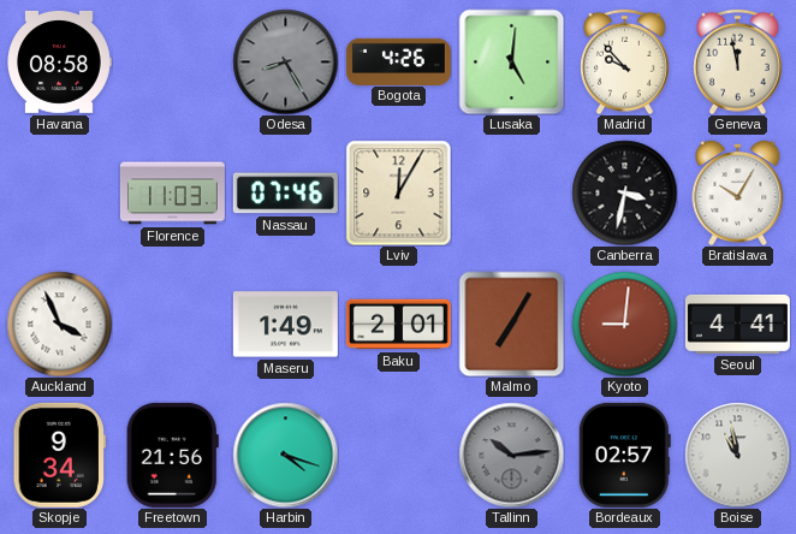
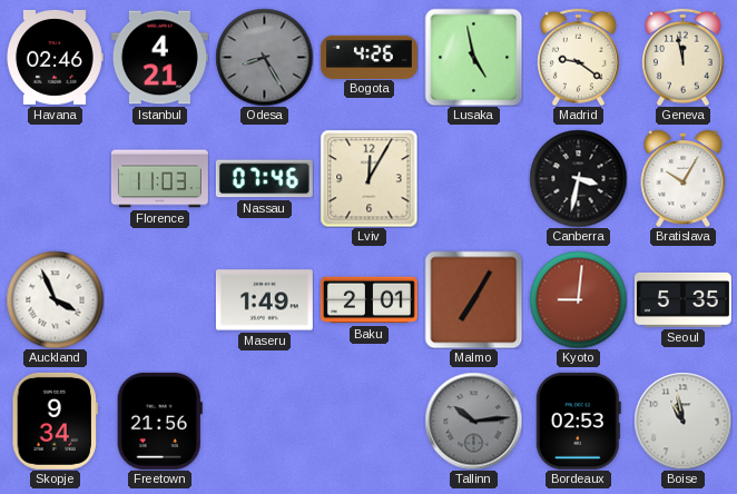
Havana: 08:58 -> 02:46
Istanbul: none -> 4:21
Lusaka: 5:01 -> 4:58
Madrid: 9:53 -> 9:21
Seoul: 4:41 -> 5:35
Harbin: 4:18 -> none
Bordeaux: 02:57 -> 02:53
